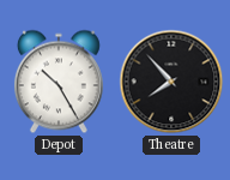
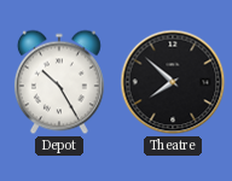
Theatre: 7:53 -> 7:52
